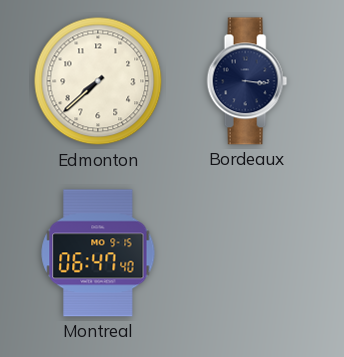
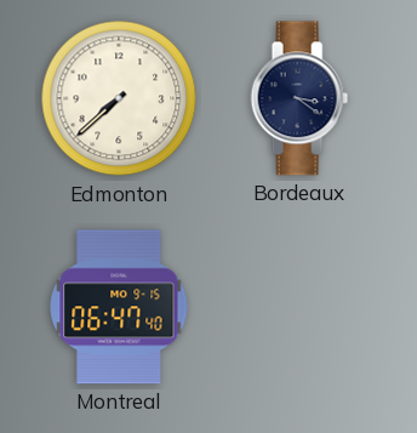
Bordeaux: 3:16 -> 3:21
